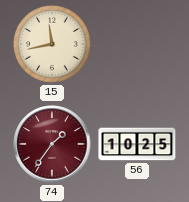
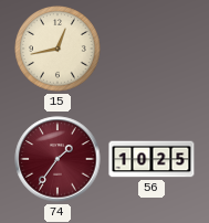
15: 11:43 -> 12:43
